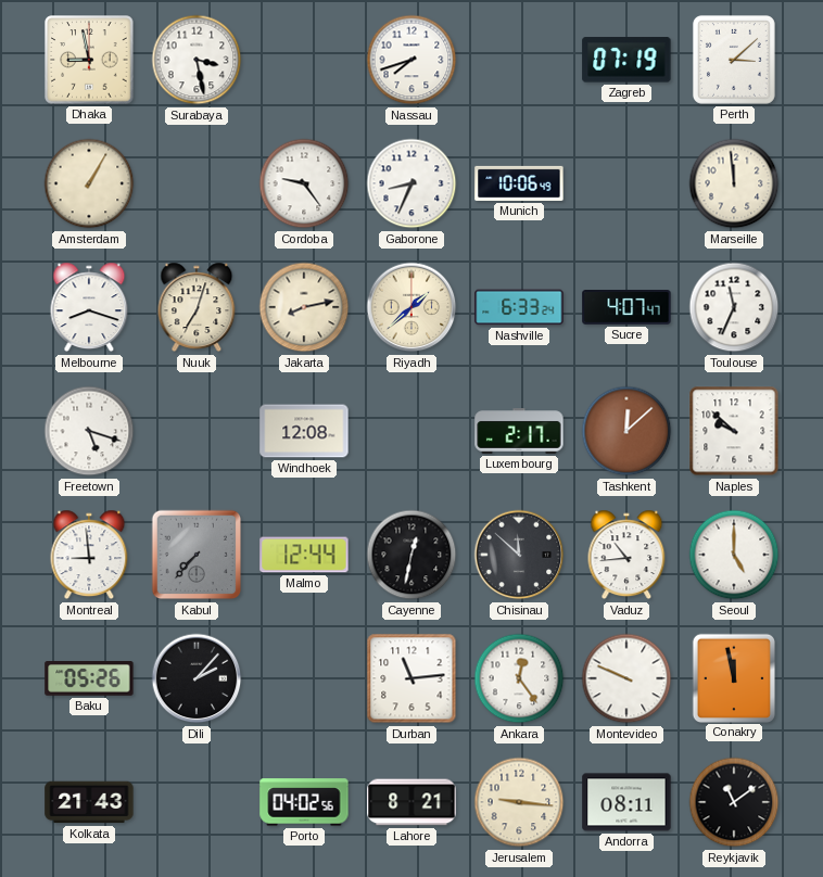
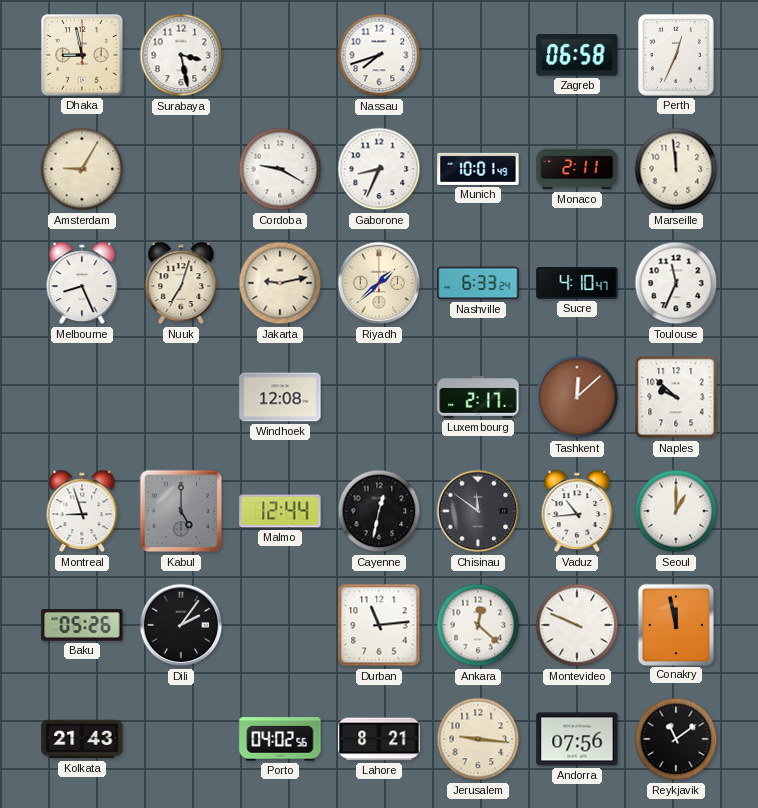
Zagreb: 07:19 -> 06:58
Perth: 3:08 -> 12:34
Amsterdam: 1:05 -> 9:05
Cordoba: 9:24 -> 9:20
Munich: 10:06 -> 10:01
Monaco: none -> 2:11
Melbourne: 8:18 -> 8:26
Jakarta: 8:13 -> 9:13
Sucre: 4:07 -> 4:10
Freetown: 5:18 -> none
Montreal: 8:59 -> 8:57
Kabul: 7:37 -> 5:00
Chisinau: 11:52 -> 11:51
Seoul: 5:00 -> 1:00
Dili: 2:07 -> 2:06
Ankara: 12:24 -> 12:22
Andorra: 08:11 -> 07:56
